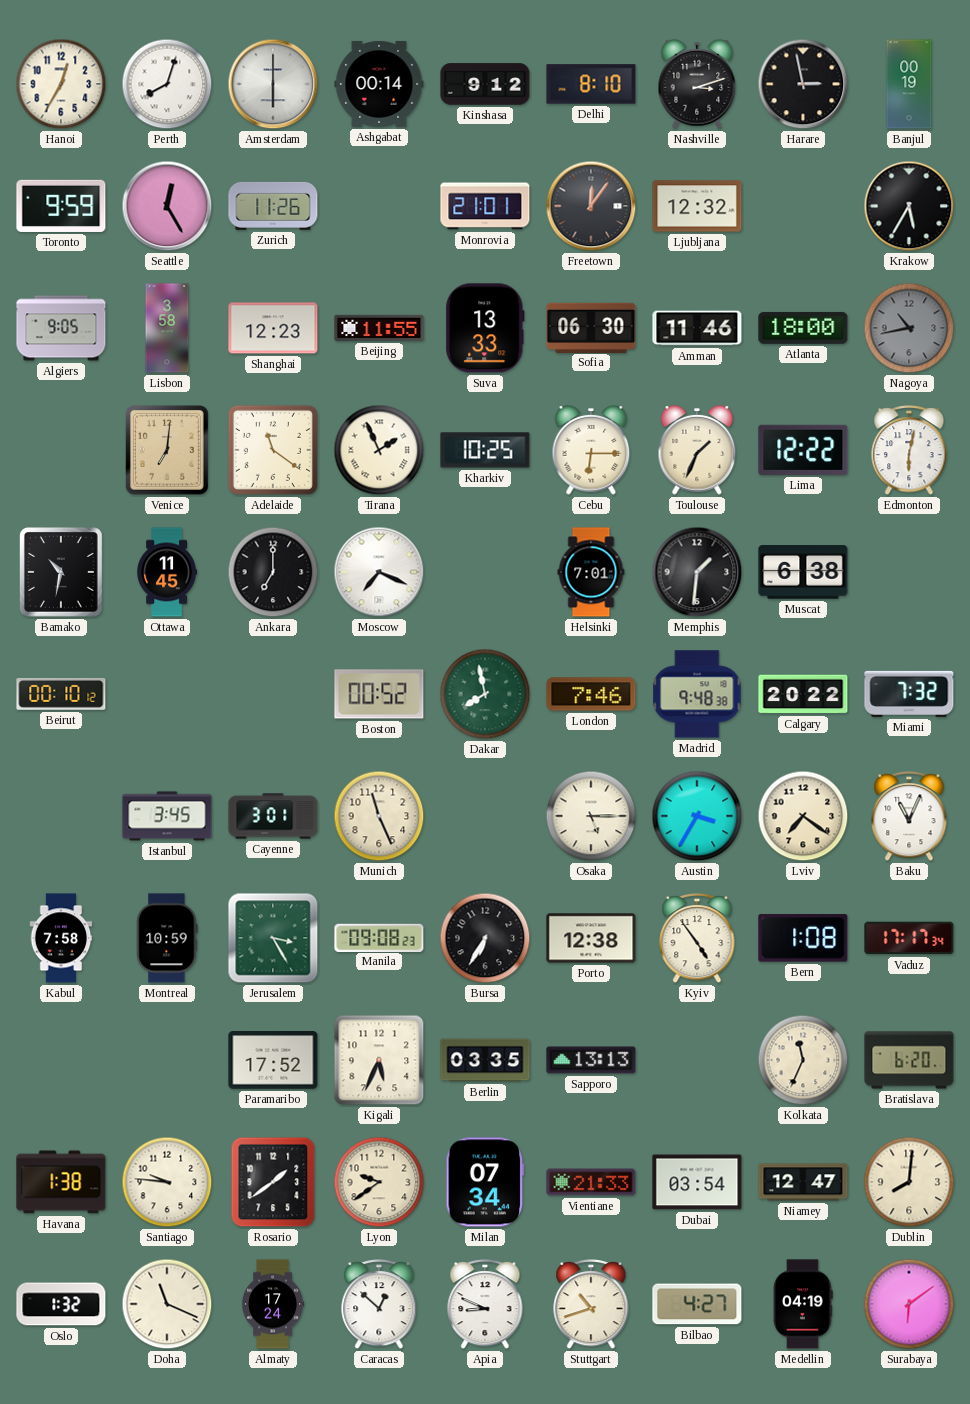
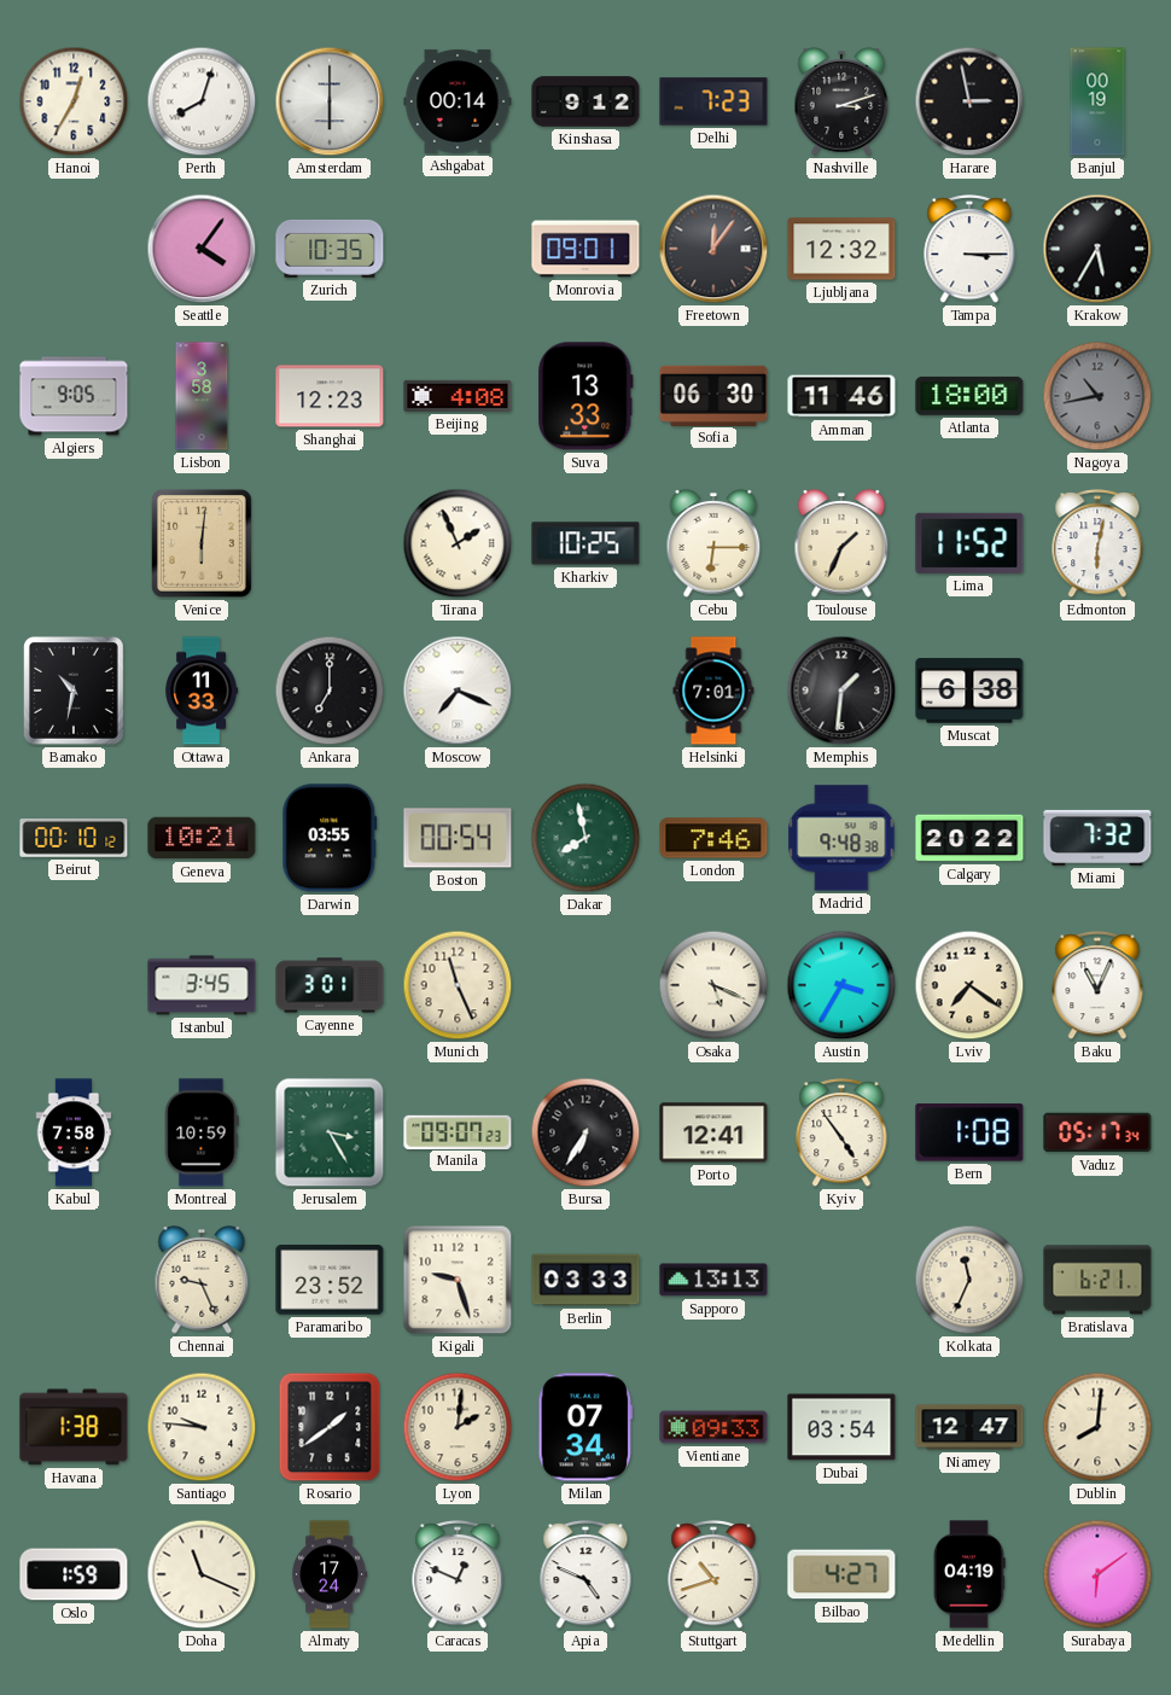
Delhi: 8:10 -> 7:23
Toronto: 9:59 -> none
Seattle: 12:25 -> 4:06
Zurich: 11:26 -> 10:35
Monrovia: 21:01 -> 09:01
Tampa: none -> 3:15
Beijing: 11:55 -> 4:08
Venice: 7:01 -> 6:01
Adelaide: 11:21 -> none
Lima: 12:22 -> 11:52
Ottawa: 11:45 -> 11:33
Geneva: none -> 10:21
Darwin: none -> 03:55
Boston: 00:52 -> 00:54
Osaka: 5:15 -> 5:19
Manila: 09:08 -> 09:07
Porto: 12:38 -> 12:41
Vaduz: 17:17 -> 05:17
Chennai: none -> 9:26
Paramaribo: 17:52 -> 23:52
Kigali: 5:34 -> 9:27
Berlin: 03:35 -> 03:33
Bratislava: 6:20 -> 6:21
Lyon: 9:39 -> 2:01
Vientiane: 21:33 -> 09:33
Oslo: 1:32 -> 1:59
Caracas: 12:52 -> 12:49
Apia: 8:49 -> 4:49
